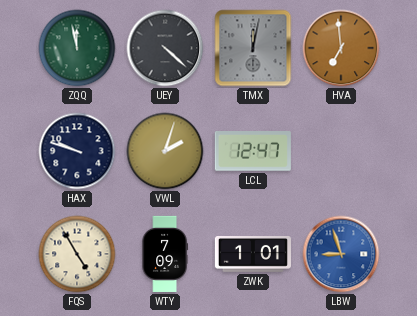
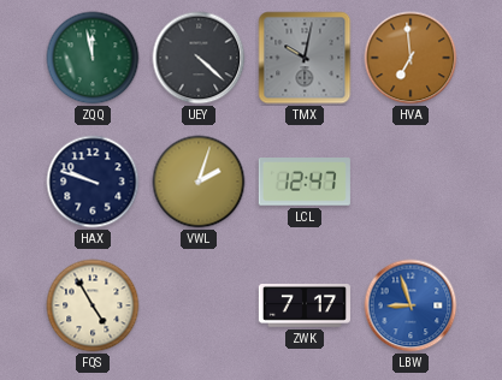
TMX: 12:02 -> 10:02
WTY: 7:09 -> none
ZWK: 1:01 -> 7:17
